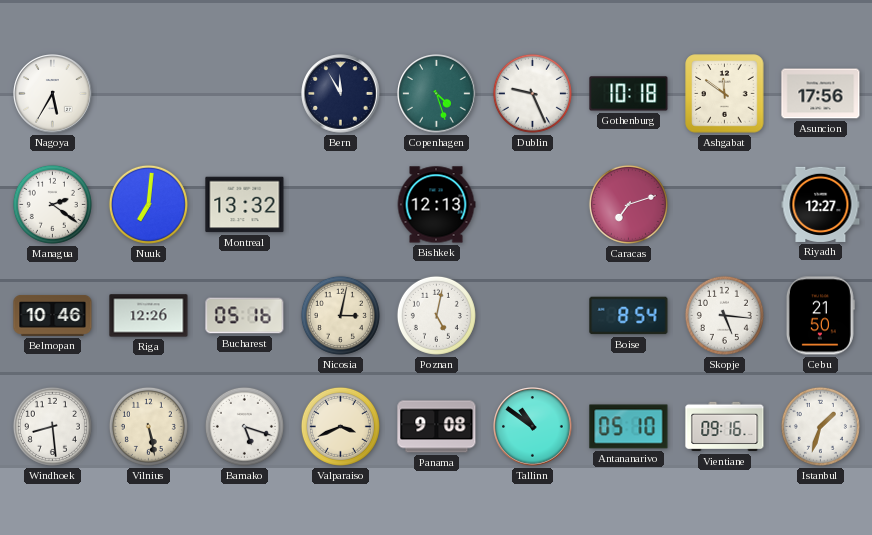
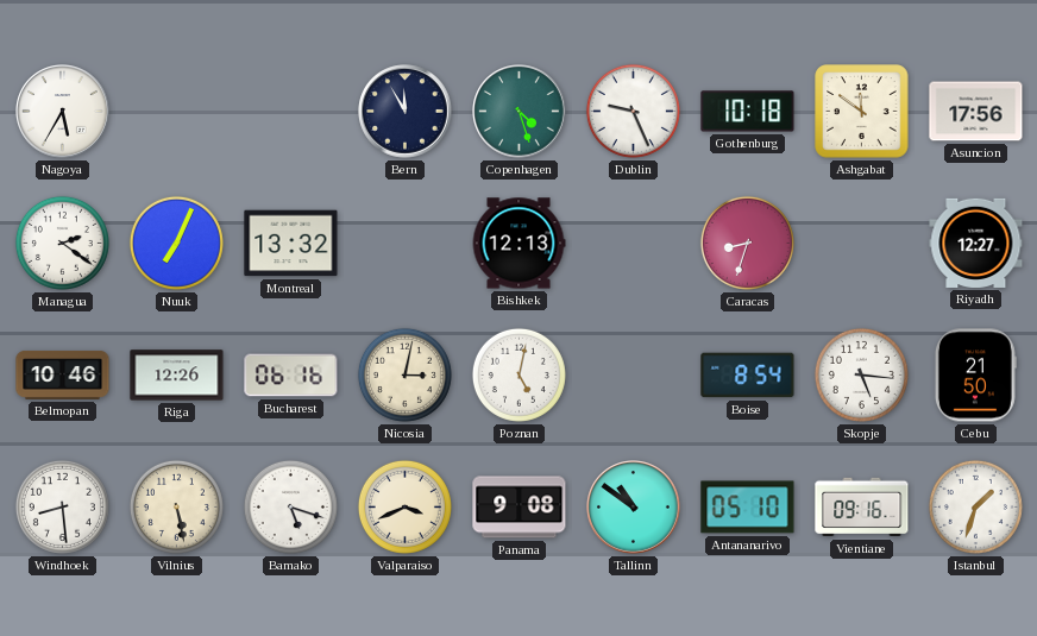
Nuuk: 7:01 -> 7:04
Caracas: 7:12 -> 8:33
Bucharest: 05:16 -> 06:16
